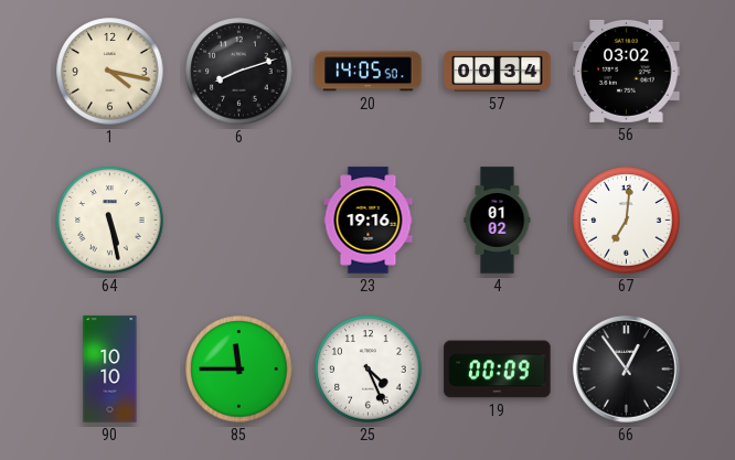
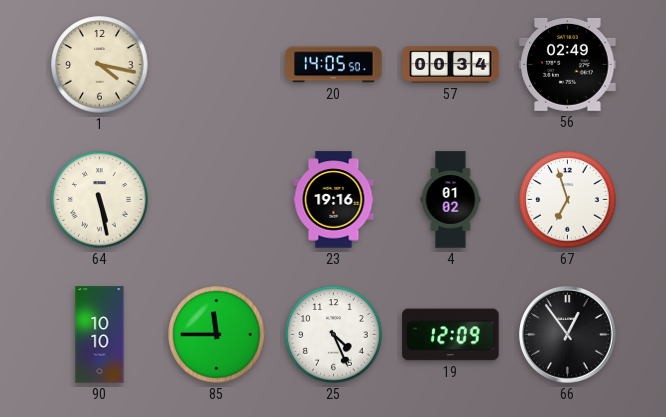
6: 8:12 -> none
56: 03:02 -> 02:49
67: 7:01 -> 6:57
19: 00:09 -> 12:09
